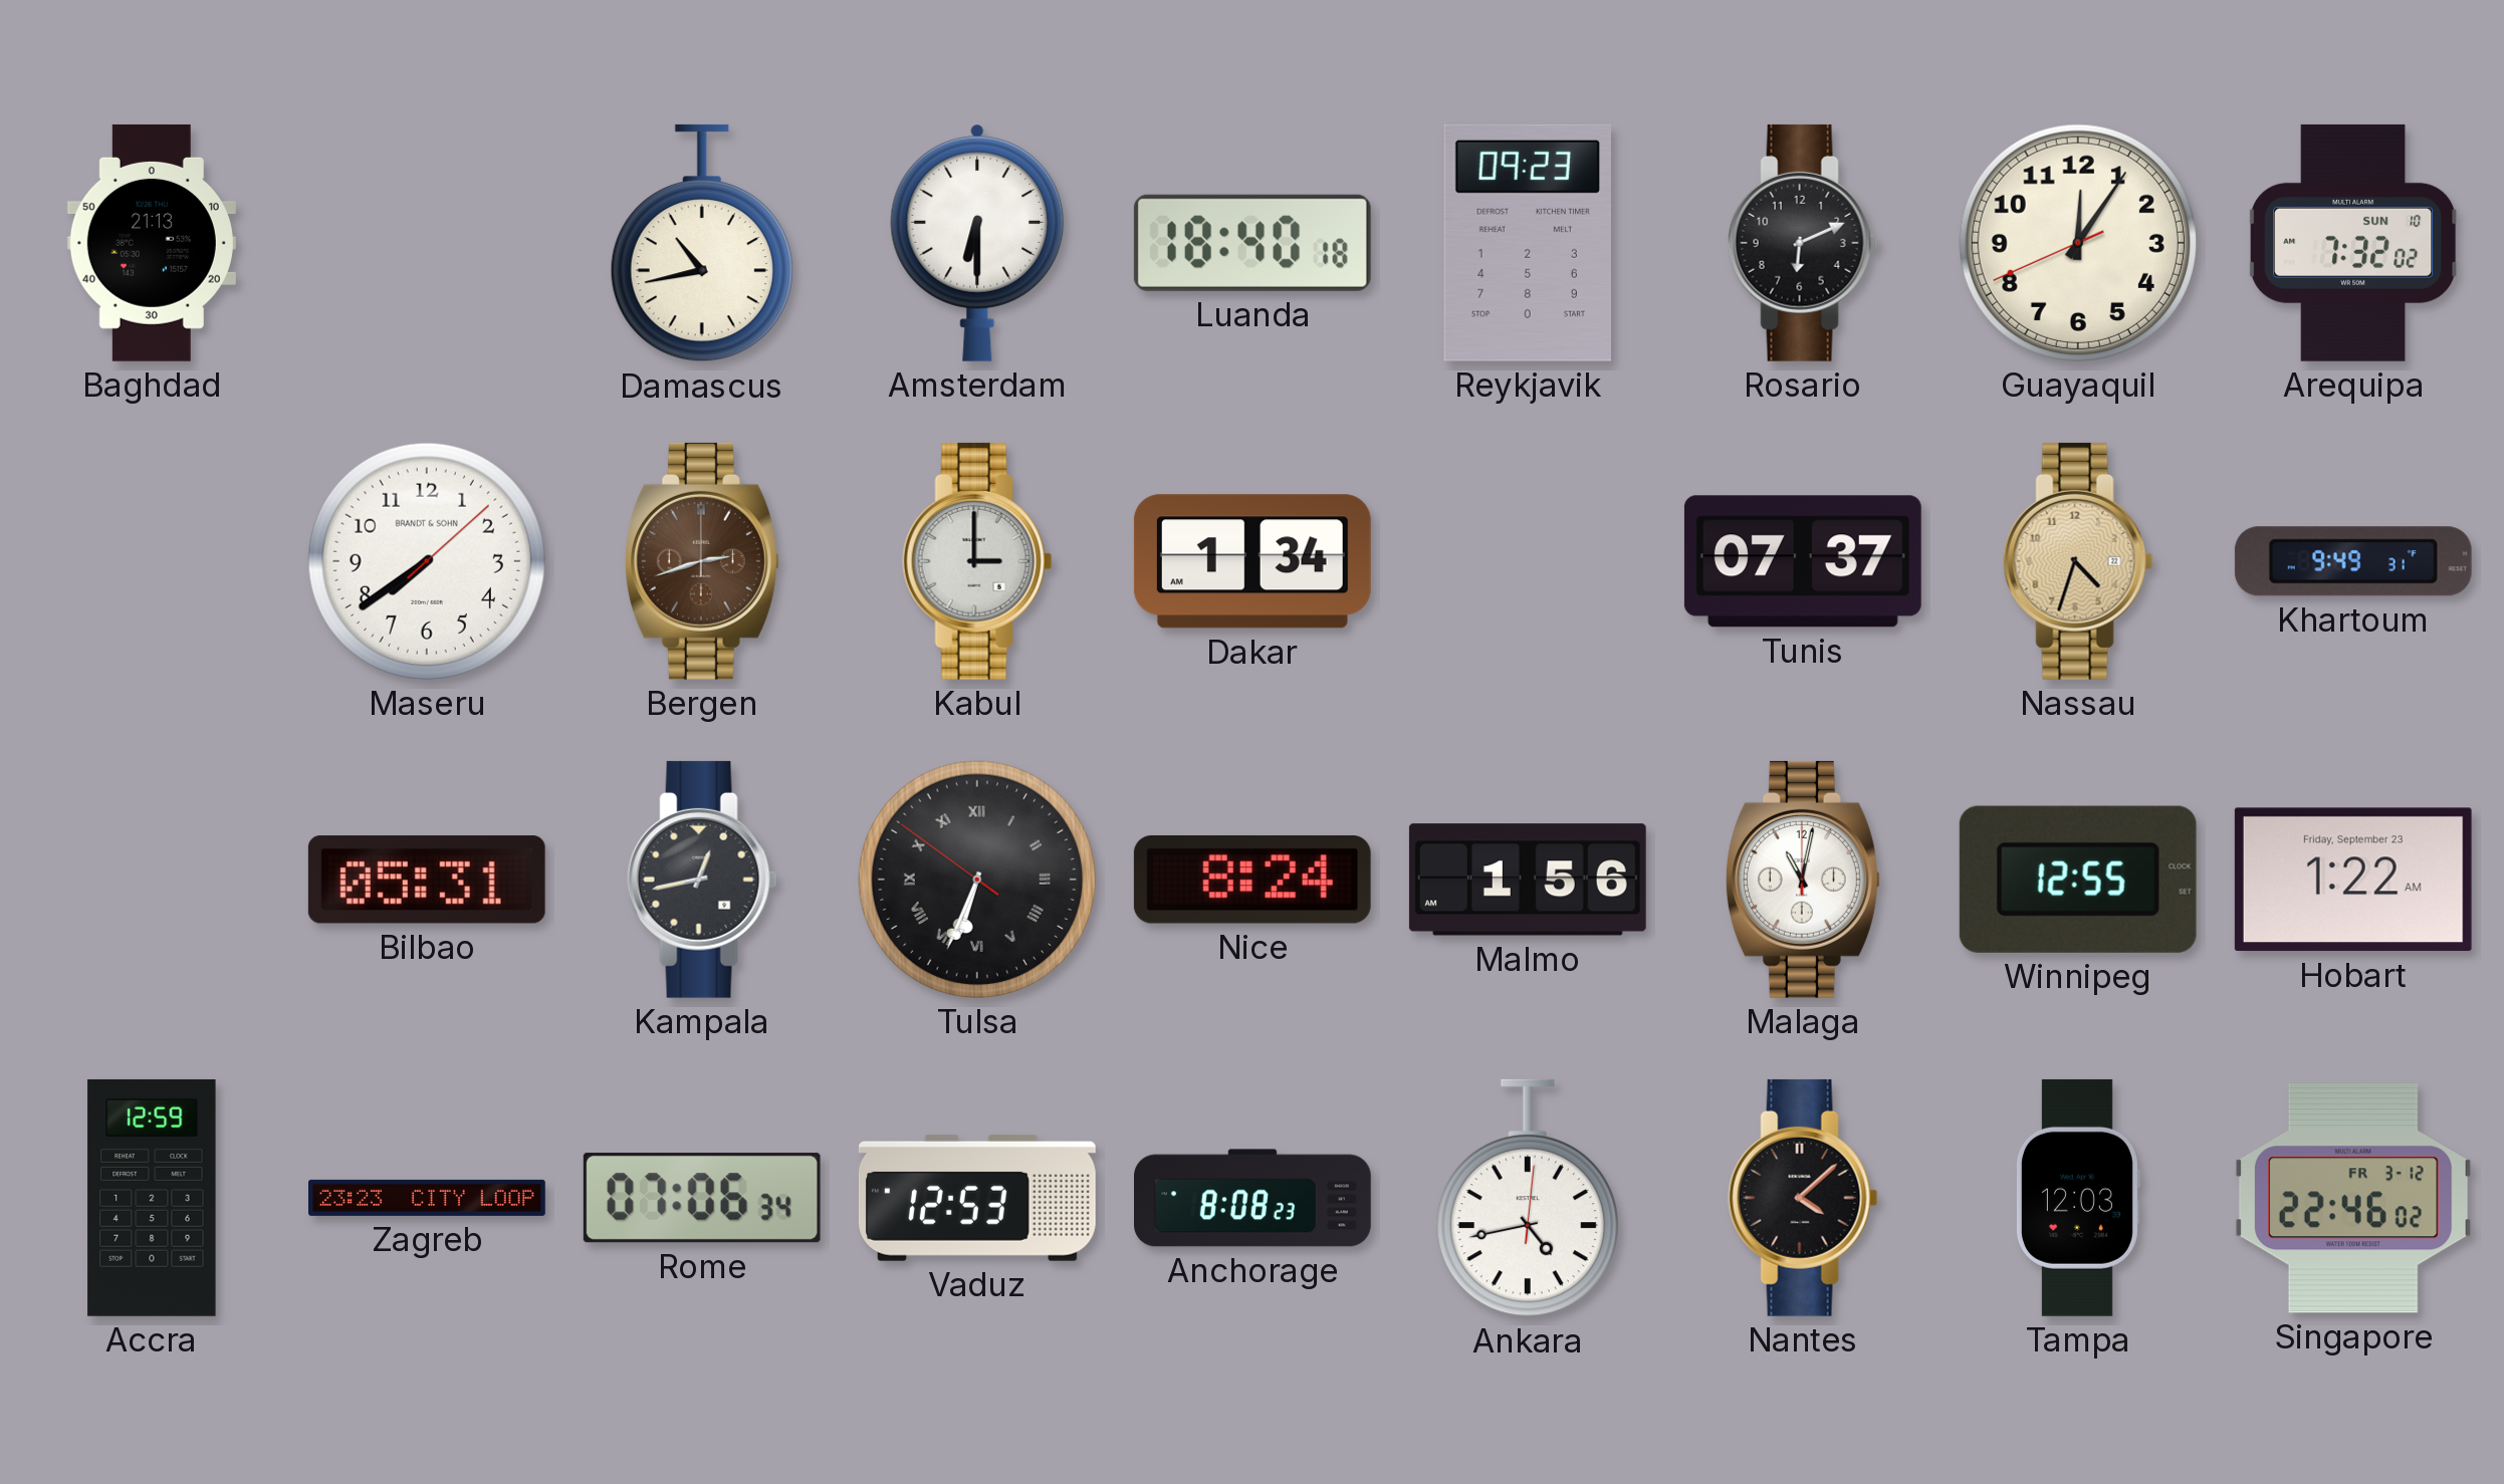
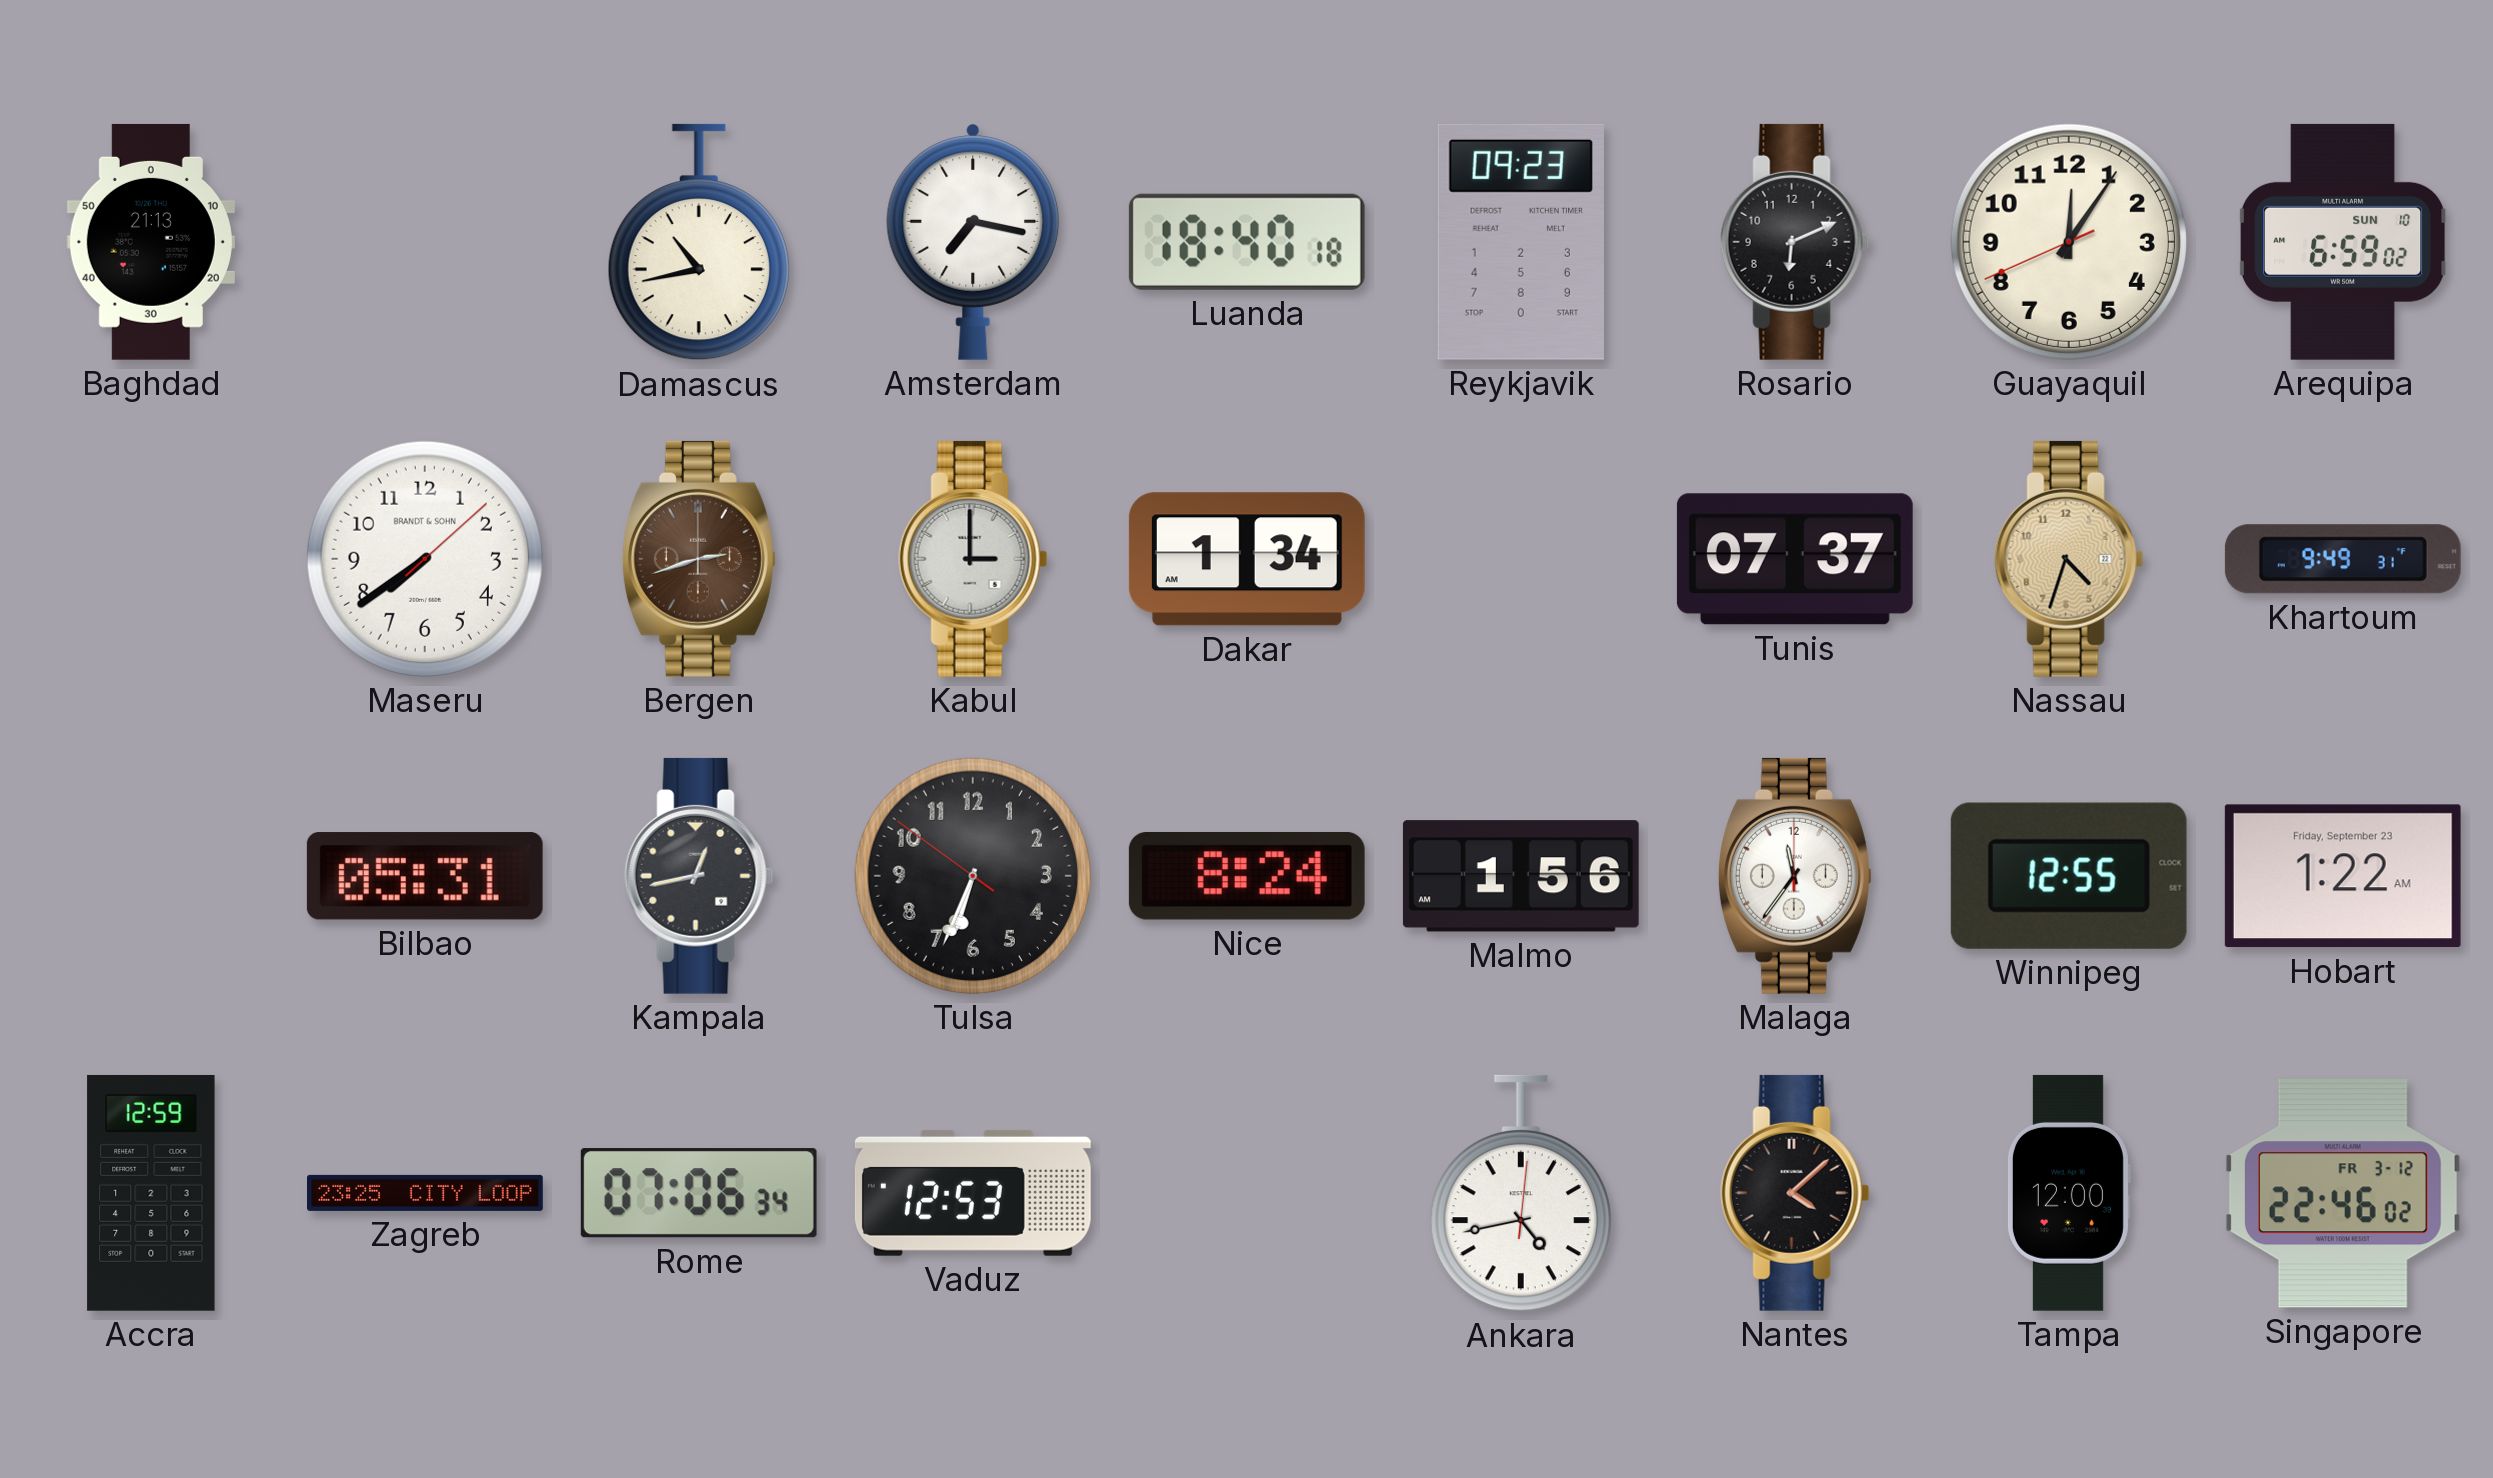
Amsterdam: 6:30 -> 7:17
Arequipa: 7:32 -> 6:59
Tulsa numerals: Roman -> Arabic
Malaga: 11:02 -> 11:36
Zagreb: 23:23 -> 23:25
Anchorage: 8:08 -> none
Tampa: 12:03 -> 12:00
